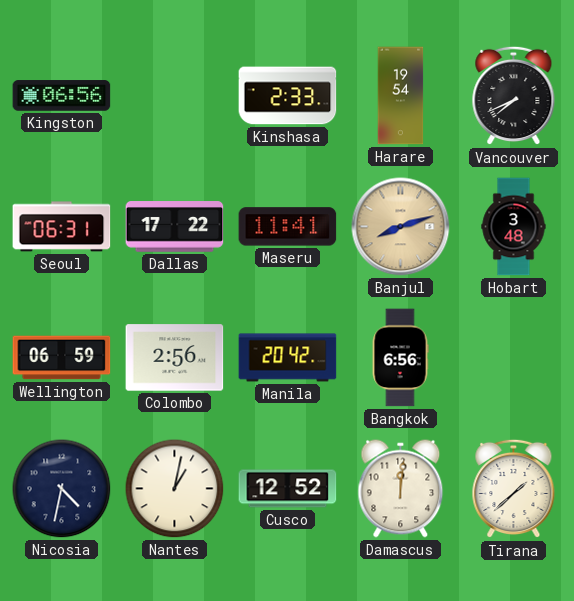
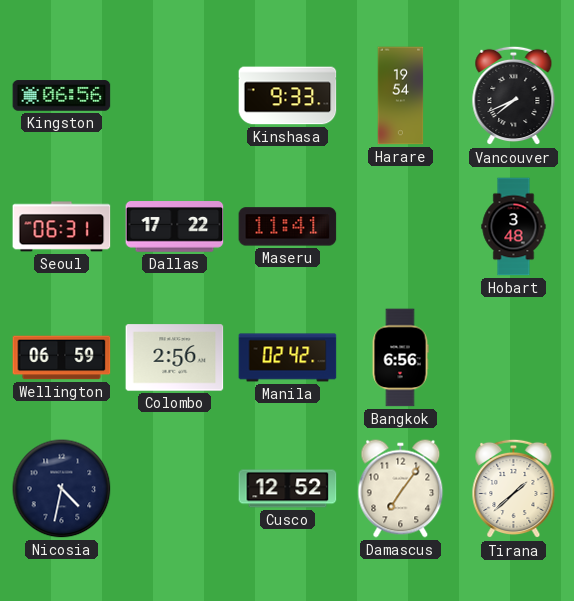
Kinshasa: 2:33 -> 9:33
Banjul: 8:12 -> none
Manila: 20:42 -> 02:42
Nantes: 1:02 -> none
Damascus: 12:01 -> 7:06
